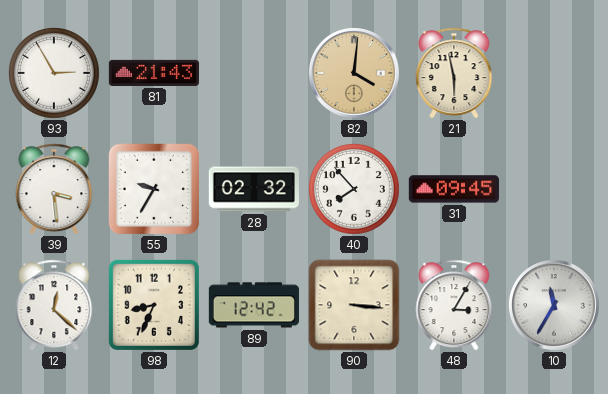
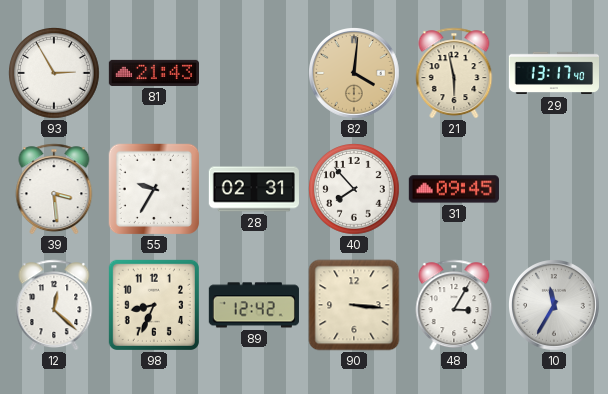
29: none -> 13:17
28: 02:32 -> 02:31
